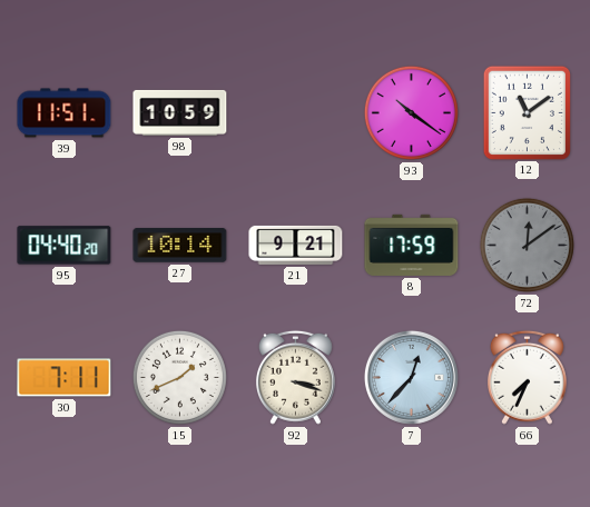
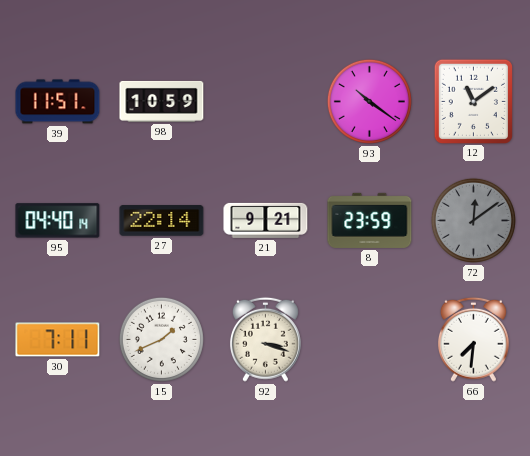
95: 04:40:20 -> 04:40:14
27: 10:14 -> 22:14
8: 17:59 -> 23:59
7: 12:37 -> none
66: 7:34 -> 7:31
